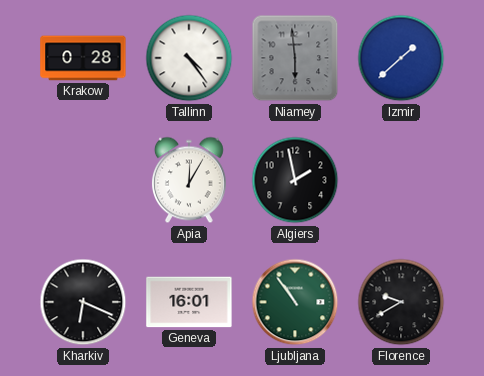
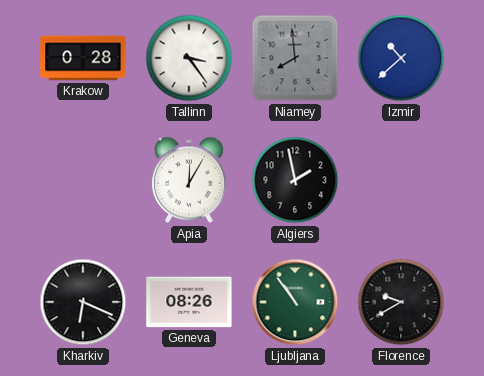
Tallinn: 4:24 -> 3:24
Niamey: 5:59 -> 7:59
Izmir: 1:38 -> 10:38
Geneva: 16:01 -> 08:26
